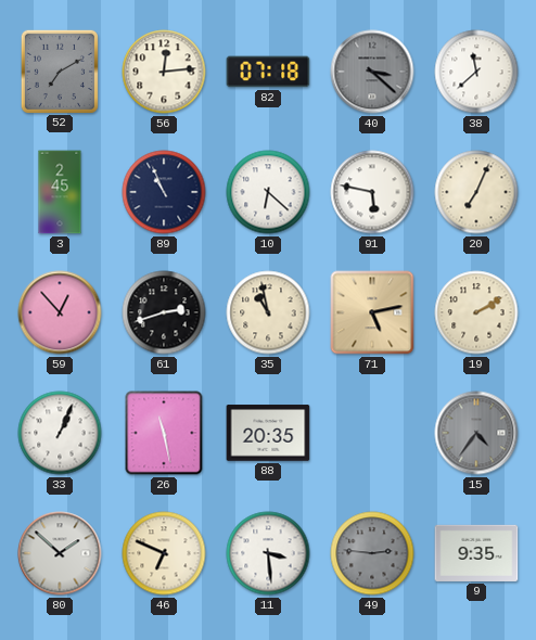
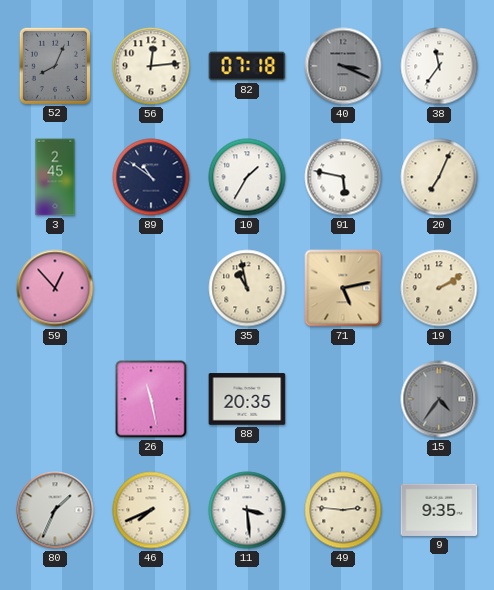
52: 7:10 -> 8:04
40: 3:22 -> 3:19
38: 11:38 -> 11:36
89: 10:56 -> 10:51
10: 6:22 -> 1:35
61: 2:42 -> none
33: 1:04 -> none
80: 1:52 -> 1:34
46: 6:49 -> 7:41
49 dial: grey -> cream
